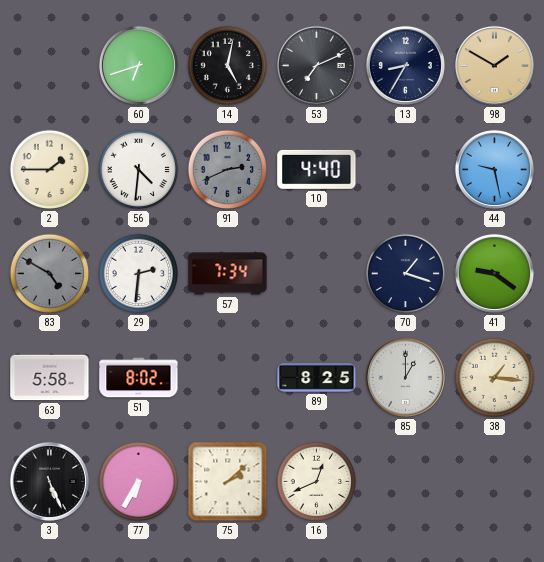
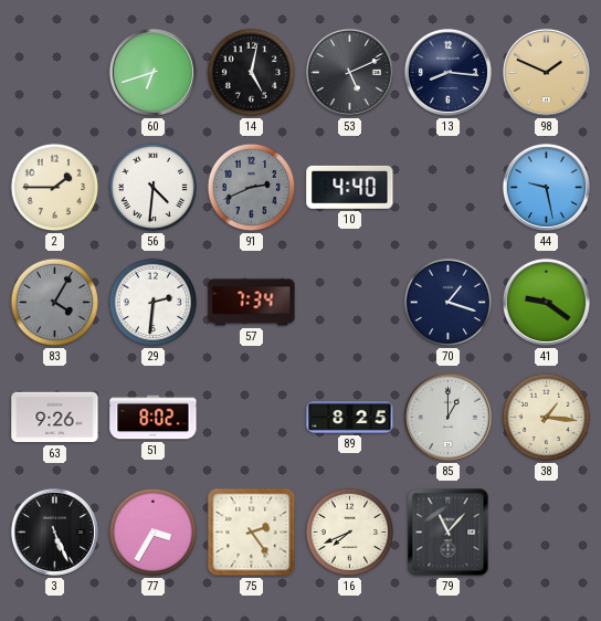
53: 7:11 -> 5:11
13: 8:35 -> 8:16
98: 1:50 -> 1:49
83: 4:50 -> 4:05
63: 5:58 -> 9:26
77: 6:35 -> 3:35
75: 2:08 -> 2:24
16: 12:41 -> 7:41
79: none -> 11:07
